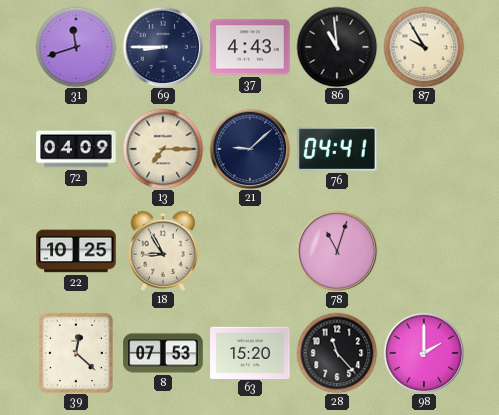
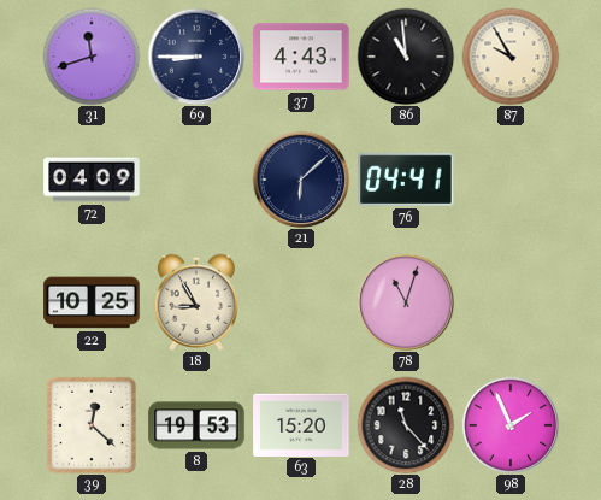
13: 7:15 -> none
21: 9:08 -> 6:08
8: 07:53 -> 19:53
98: 2:00 -> 1:56
